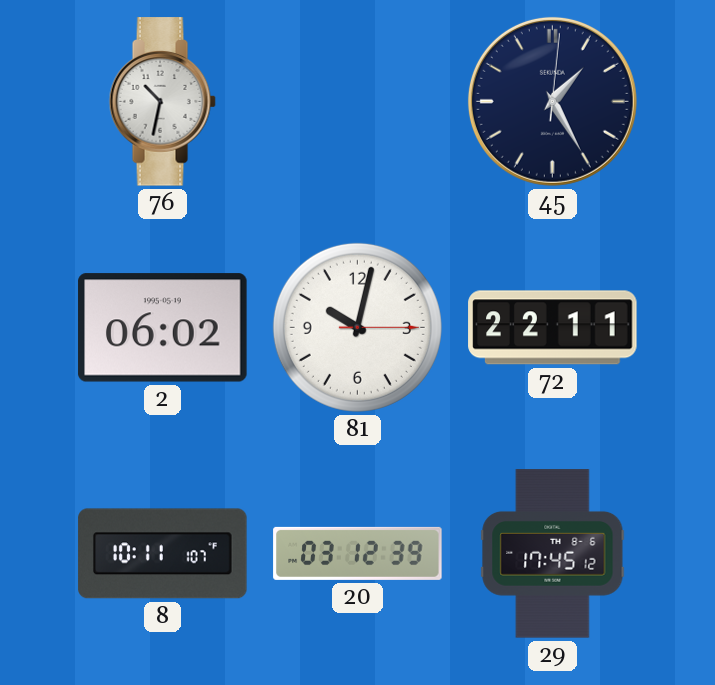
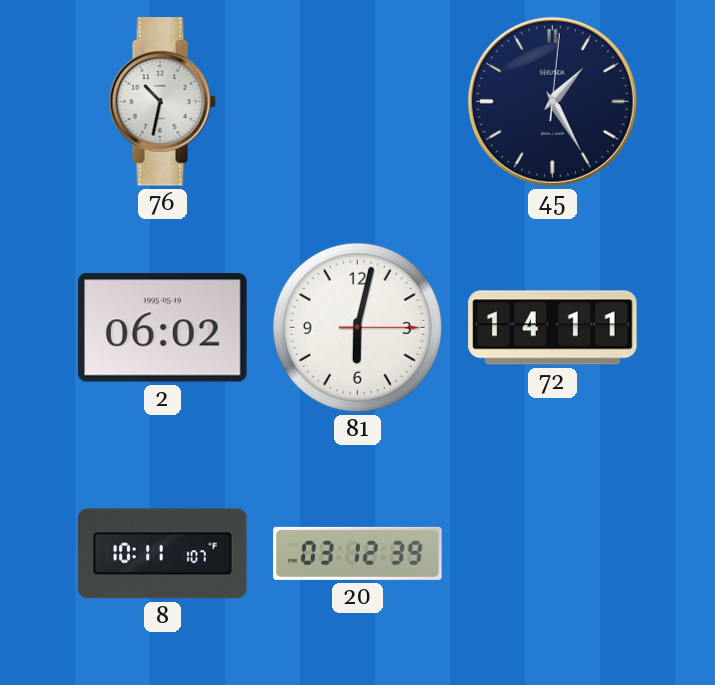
81: 10:02 -> 6:02
72: 22:11 -> 14:11
29: 17:45 -> none
